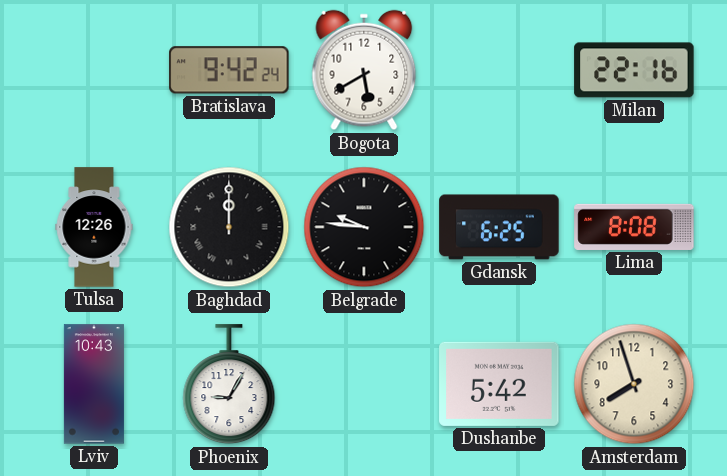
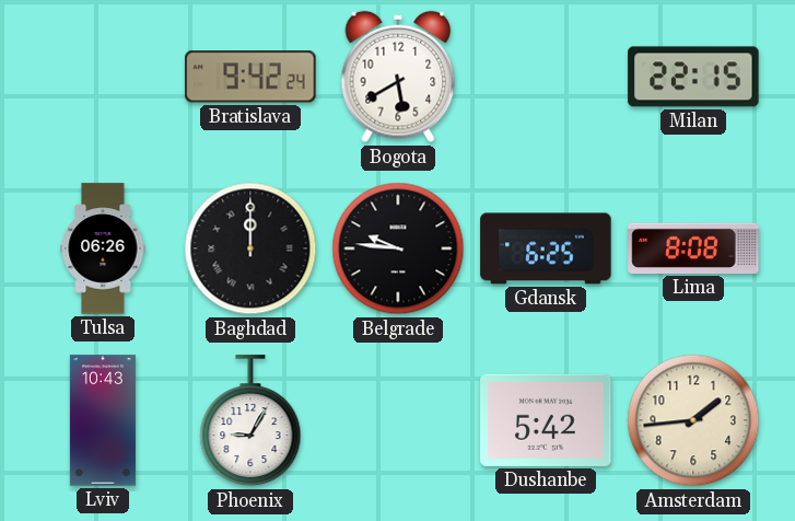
Milan: 22:16 -> 22:15
Tulsa: 12:26 -> 06:26
Amsterdam: 7:57 -> 1:44
